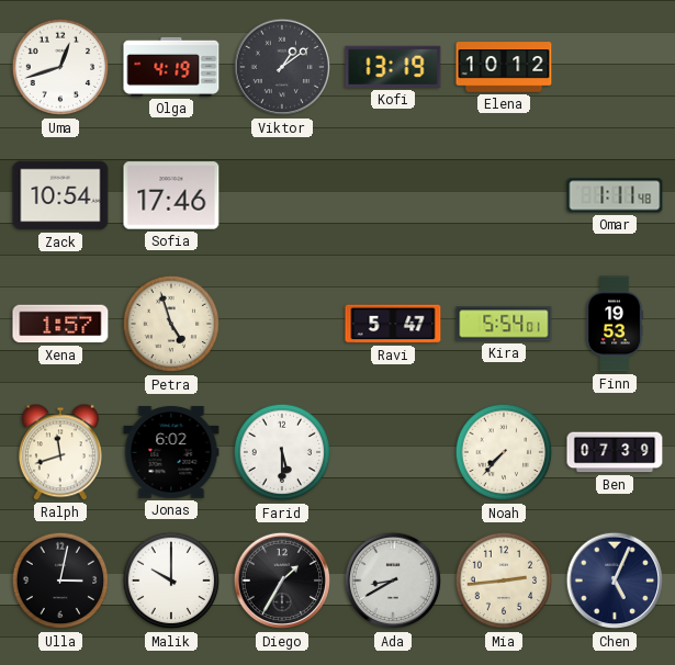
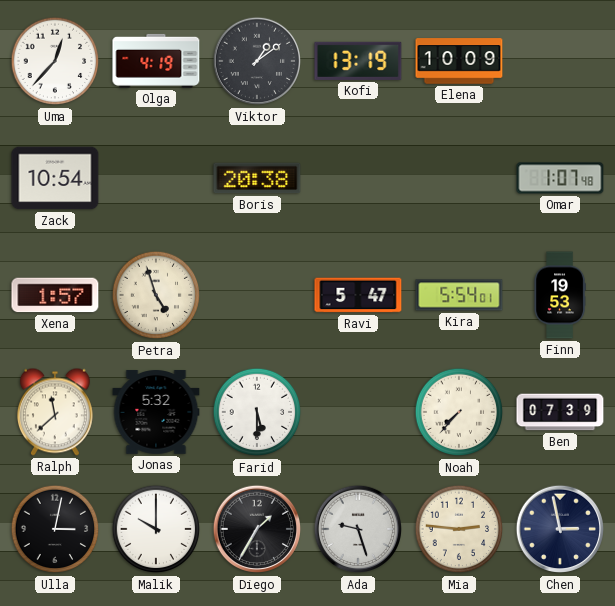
Uma: 12:42 -> 12:37
Elena: 10:12 -> 10:09
Sofia: 17:46 -> none
Boris: none -> 20:38
Omar: 1:11 -> 1:07
Ralph: 11:42 -> 11:38
Jonas: 6:02 -> 5:32
Ada: 8:40 -> 9:27
Mia: 2:44 -> 2:46
Chen: 5:04 -> 2:58
